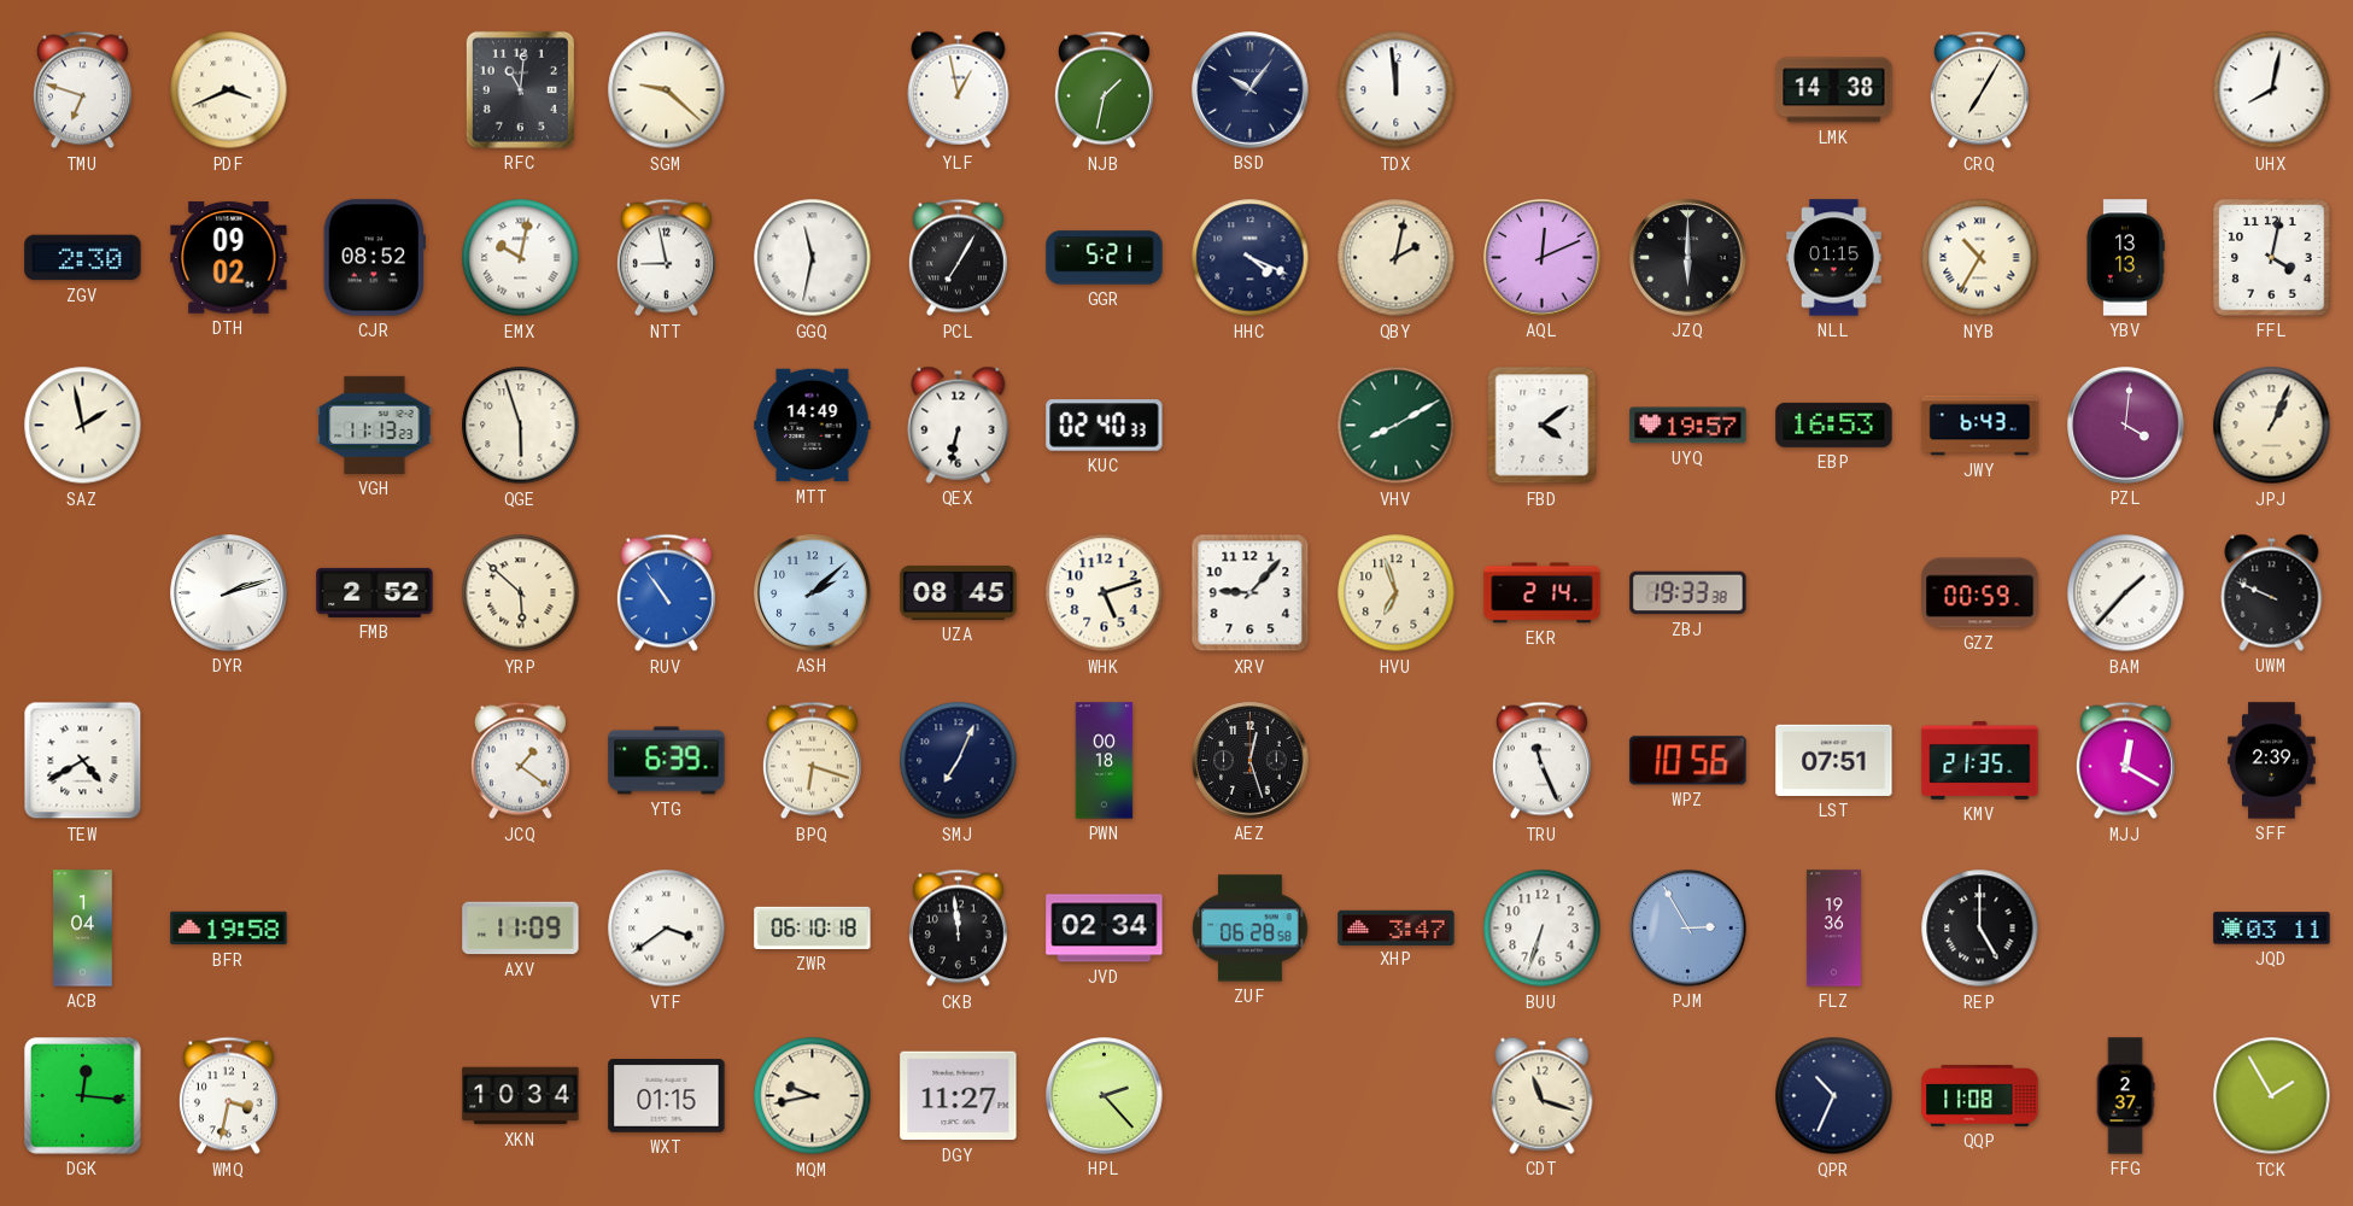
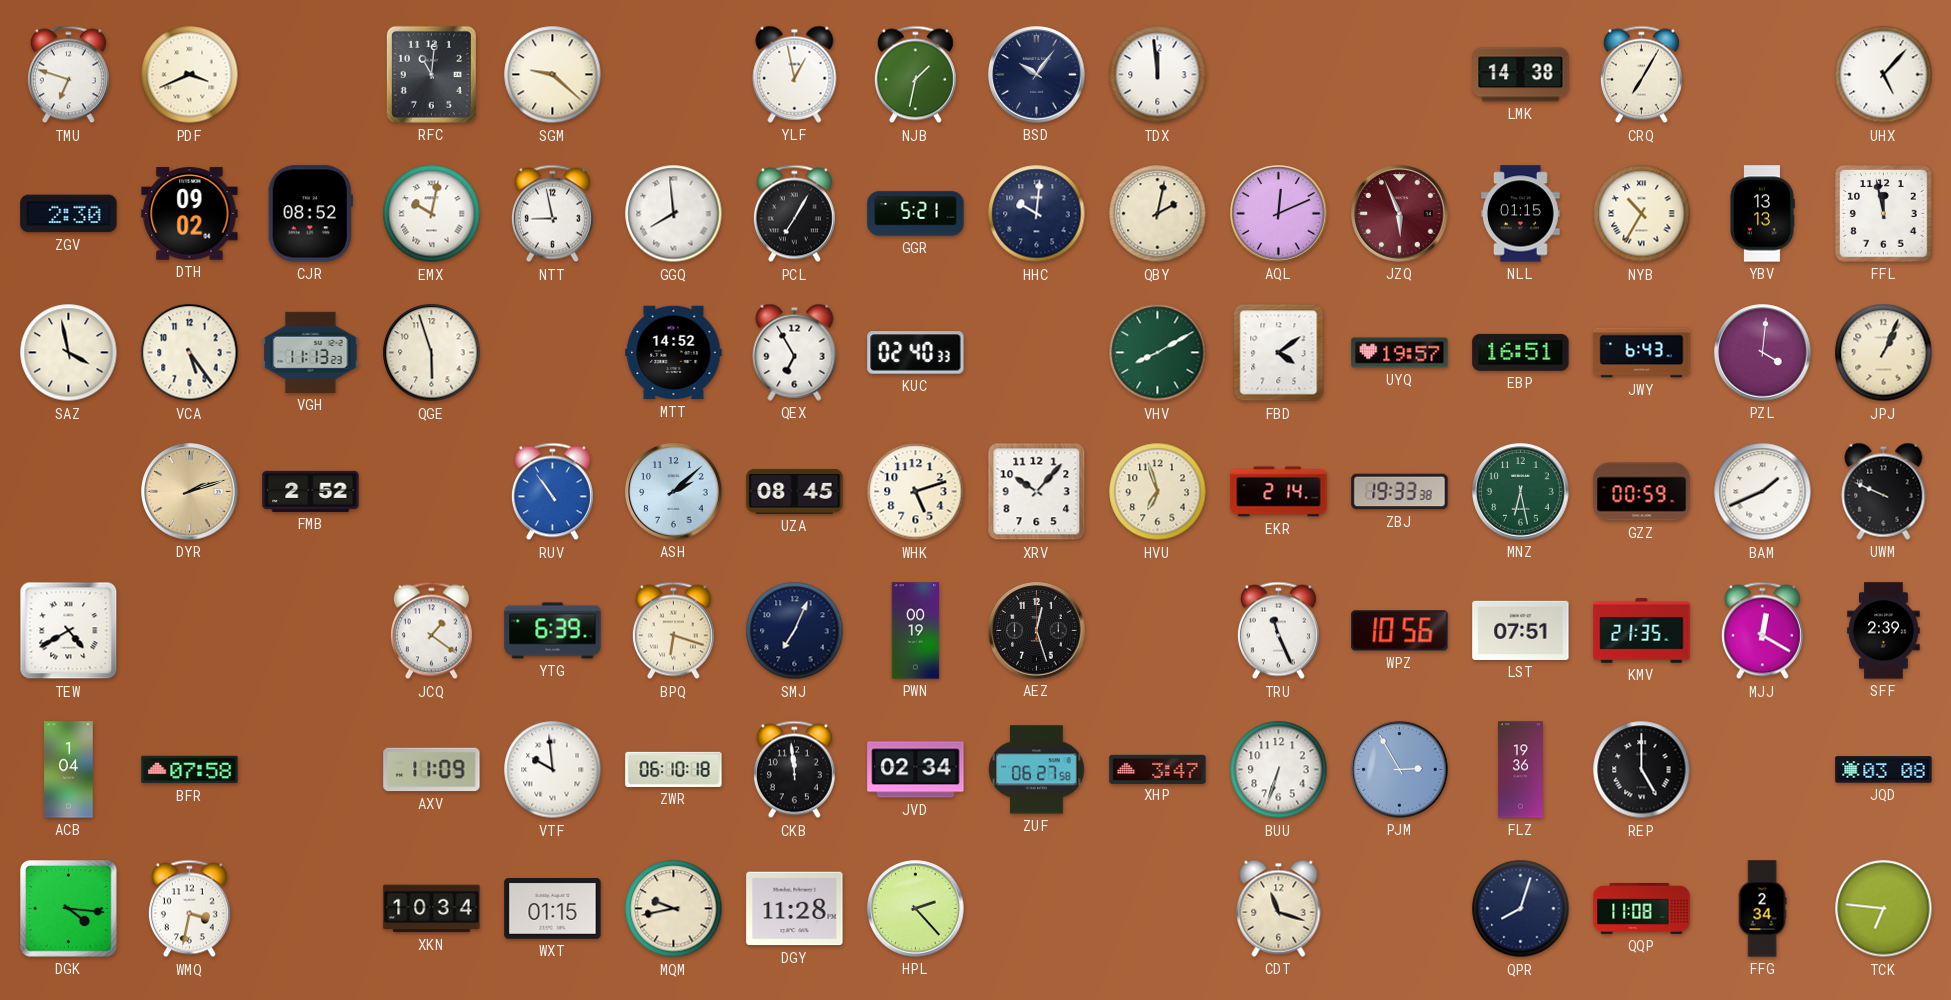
UHX: 8:02 -> 5:07
GGQ: 11:32 -> 7:59
HHC: 4:19 -> 10:01
JZQ: 6:00 -> 5:56
JZQ dial: black -> burgundy
FFL: 4:02 -> 11:58
SAZ: 1:58 -> 3:58
VCA: none -> 5:24
MTT: 14:49 -> 14:52
QEX: 6:32 -> 6:55
EBP: 16:53 -> 16:51
DYR dial: white -> champagne
YRP: 5:52 -> none
XRV: 9:07 -> 10:07
MNZ: none -> 6:28
BAM: 1:37 -> 1:41
PWN: 00:18 -> 00:19
BFR: 19:58 -> 07:58
VTF: 3:39 -> 9:59
ZUF: 06:28 -> 06:27
JQD: 03:11 -> 03:08
DGK: 12:16 -> 4:16
DGY: 11:27 -> 11:28
QPR: 10:34 -> 8:03
FFG: 2:37 -> 2:34
TCK: 1:55 -> 6:46
